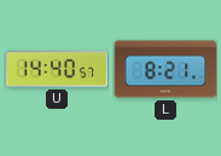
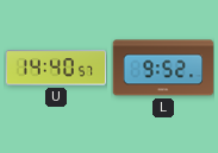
L: 8:21 -> 9:52
